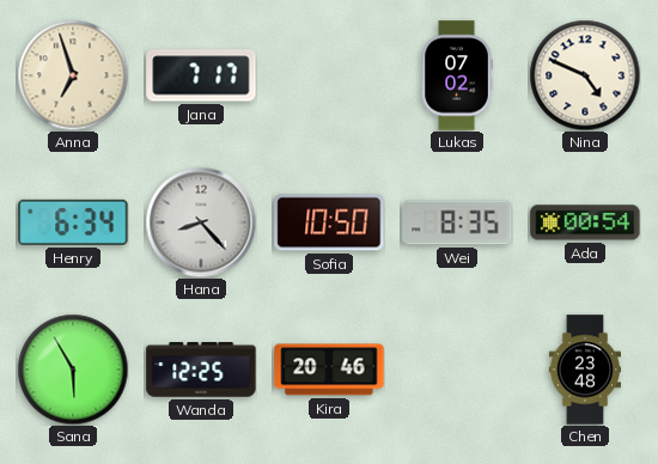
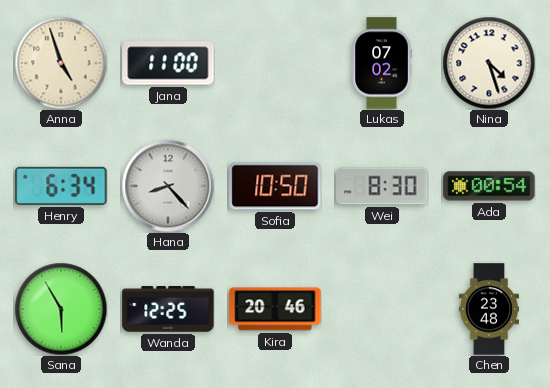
Anna: 6:57 -> 4:57
Jana: 7:17 -> 11:00
Nina: 4:49 -> 4:27
Wei: 8:35 -> 8:30
